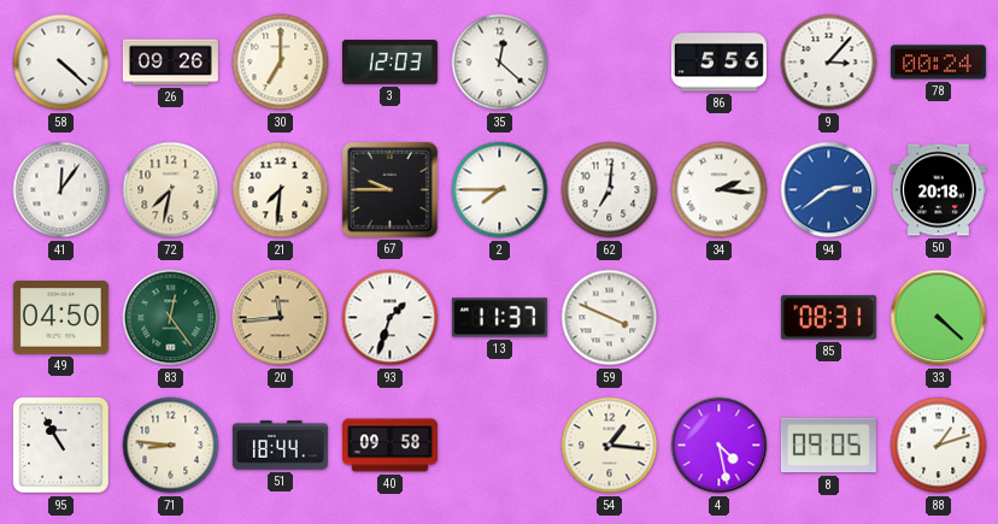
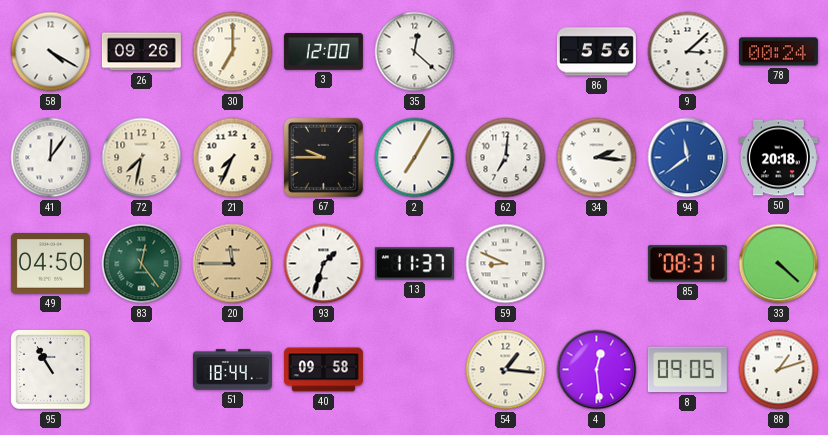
58: 4:22 -> 4:20
3: 12:03 -> 12:00
9: 3:07 -> 3:08
21: 7:31 -> 7:34
2: 7:45 -> 7:05
94: 2:39 -> 11:39
20: 11:44 -> 11:45
59: 3:49 -> 8:49
71: 8:46 -> none
4: 4:28 -> 12:29
